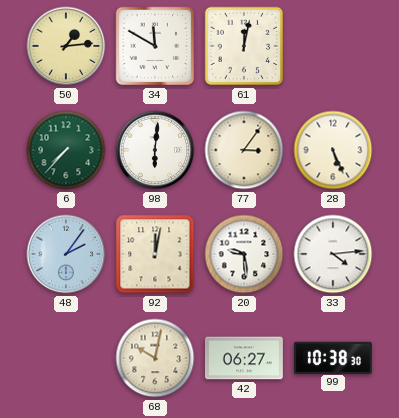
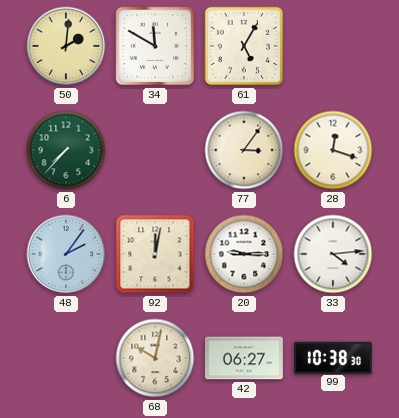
50: 1:14 -> 2:01
61: 12:02 -> 5:05
98: 6:01 -> none
28: 5:26 -> 12:18
20: 9:29 -> 9:15
